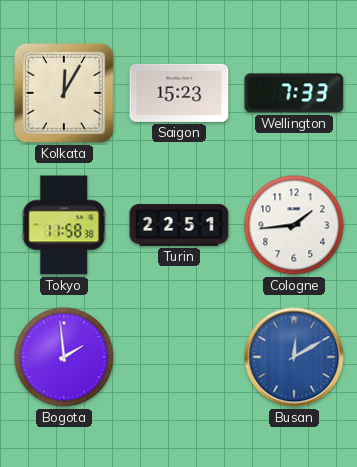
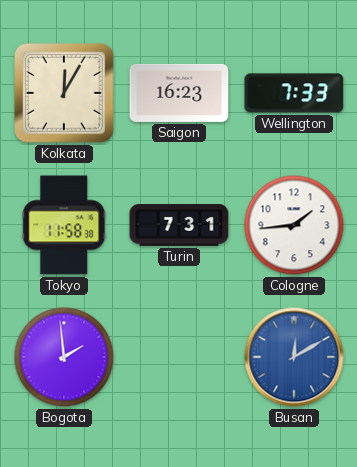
Saigon: 15:23 -> 16:23
Turin: 22:51 -> 7:31
